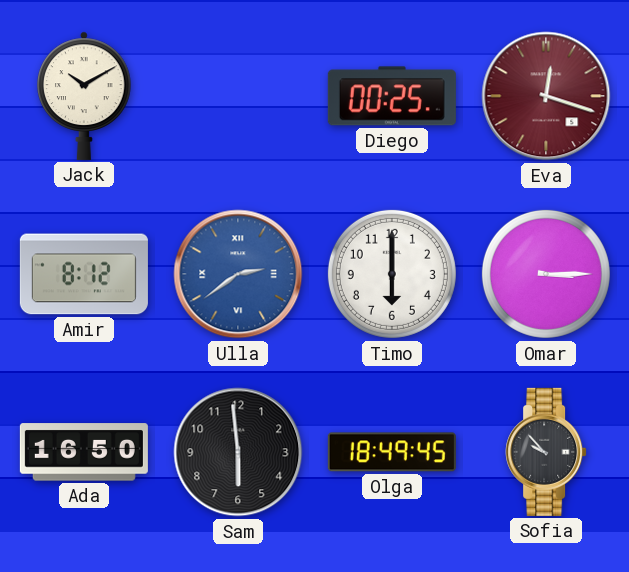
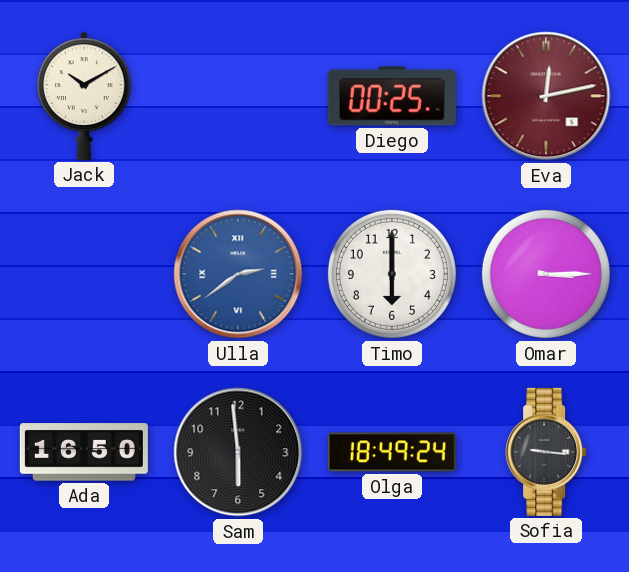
Eva: 12:18 -> 12:13
Amir: 8:12 -> none
Olga: 18:49:45 -> 18:49:24
Sofia: 9:53 -> 9:16
